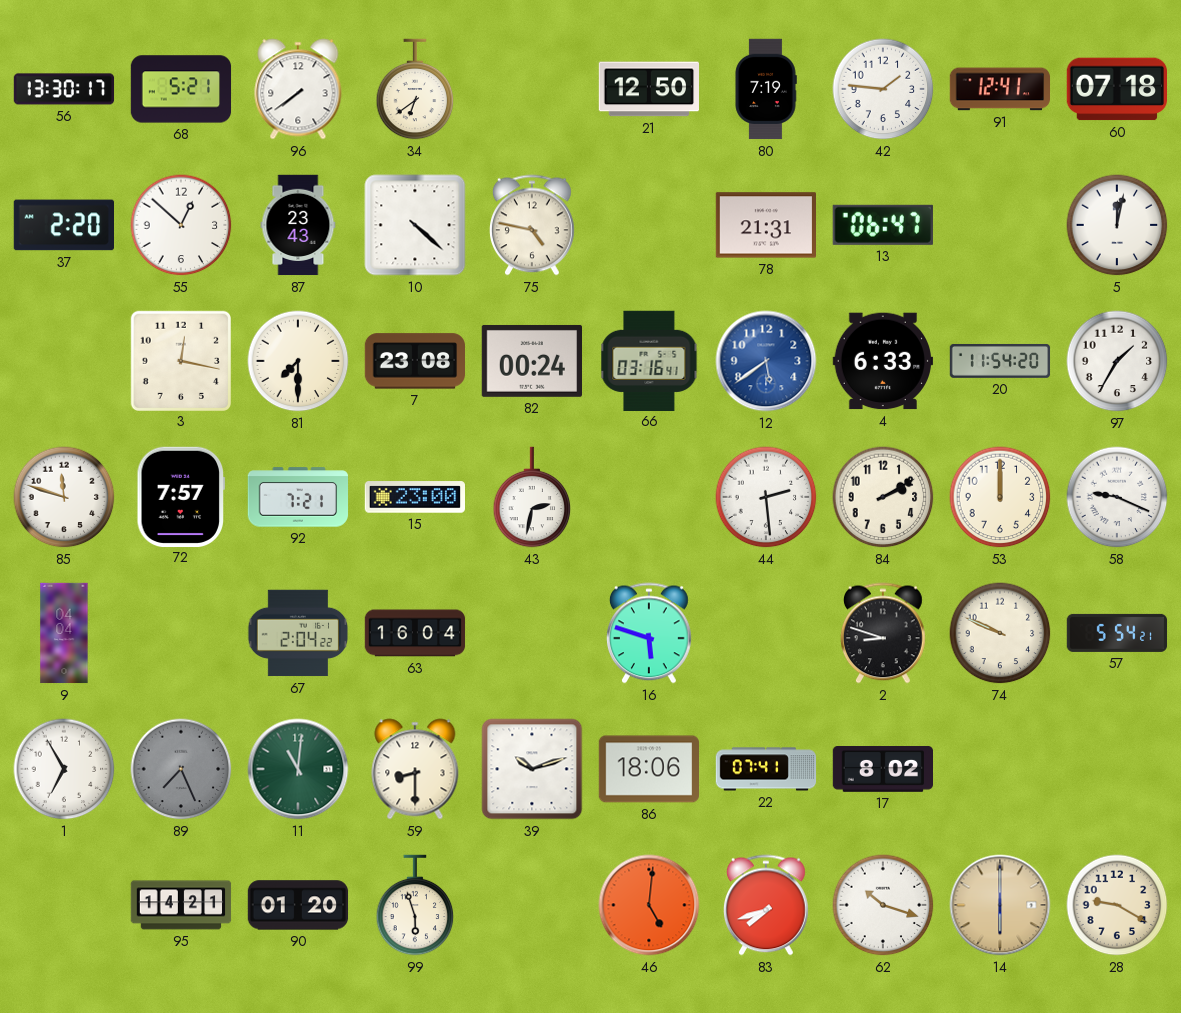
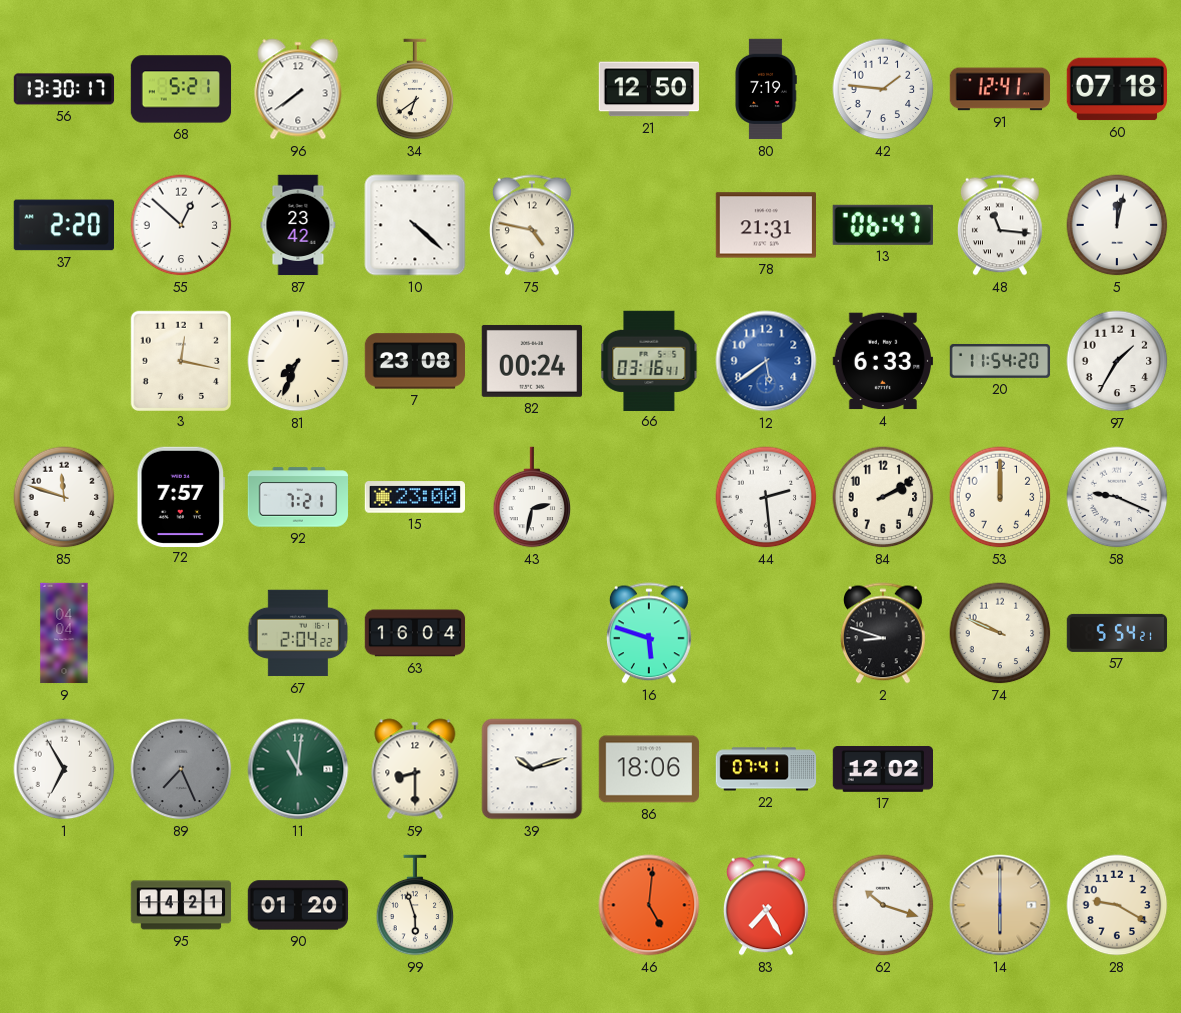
87: 23:43 -> 23:42
48: none -> 11:16
81: 7:30 -> 7:34
17: 8:02 -> 12:02
83: 7:42 -> 7:25
